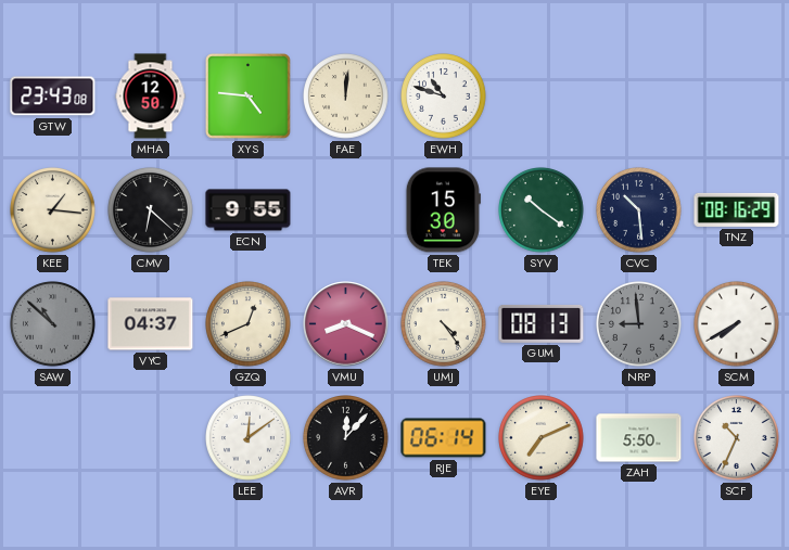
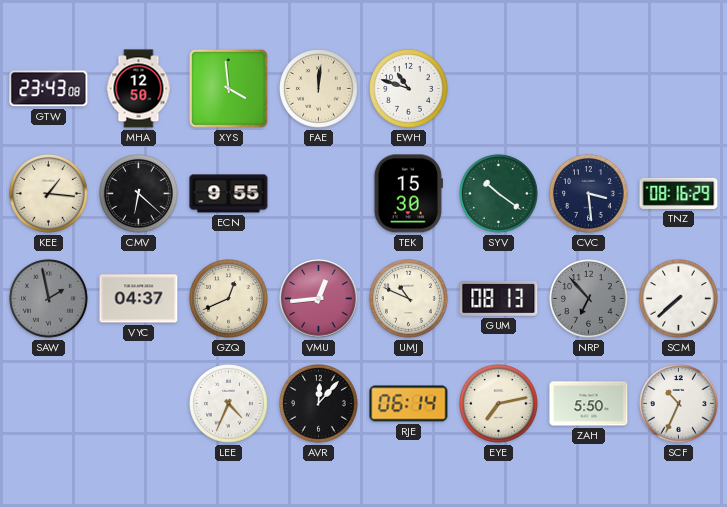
XYS: 4:46 -> 3:59
CVC: 10:29 -> 3:29
SAW: 10:52 -> 1:58
VMU: 8:19 -> 12:44
UMJ: 4:24 -> 10:49
NRP: 8:59 -> 6:53
SCM: 7:40 -> 7:38
LEE: 12:09 -> 4:34
EYE: 7:11 -> 7:13
